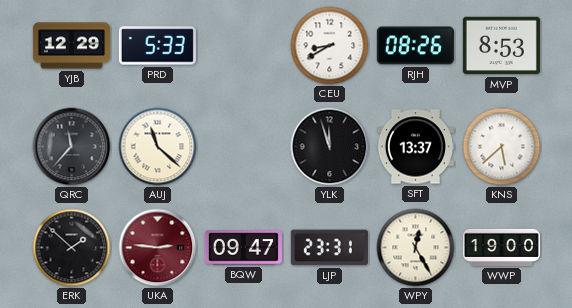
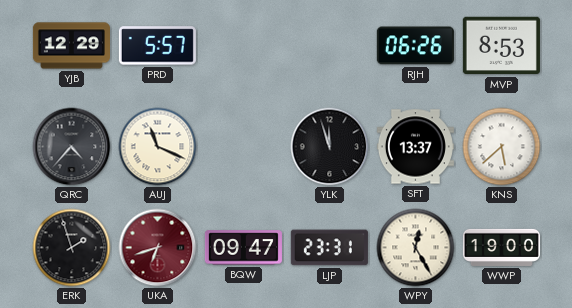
PRD: 5:33 -> 5:57
CEU: 8:40 -> none
RJH: 08:26 -> 06:26
QRC: 11:37 -> 4:37
AUJ: 11:22 -> 11:19
ERK: 1:52 -> 1:57
UKA: 2:46 -> 6:42
